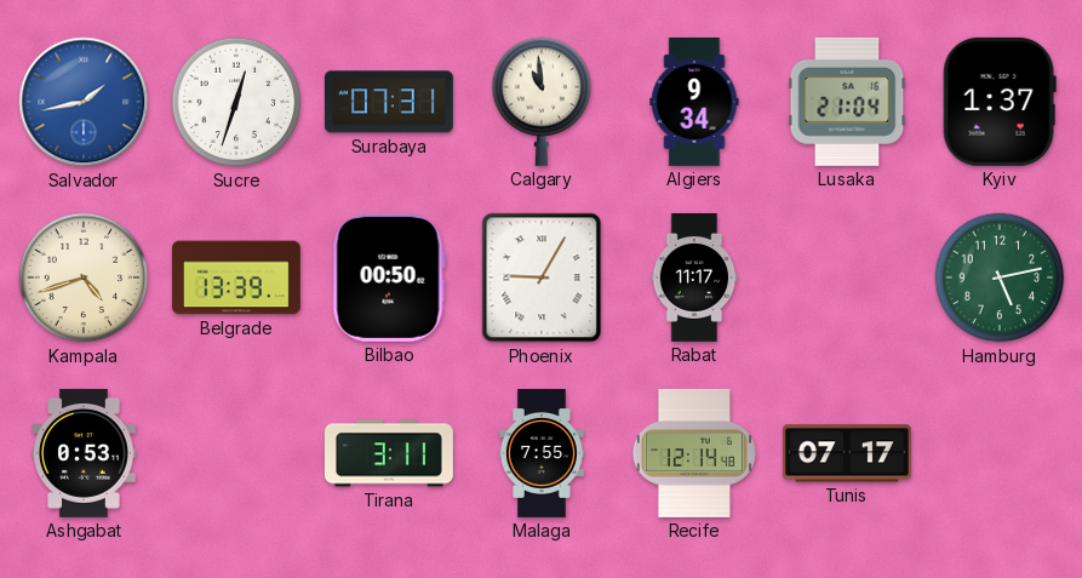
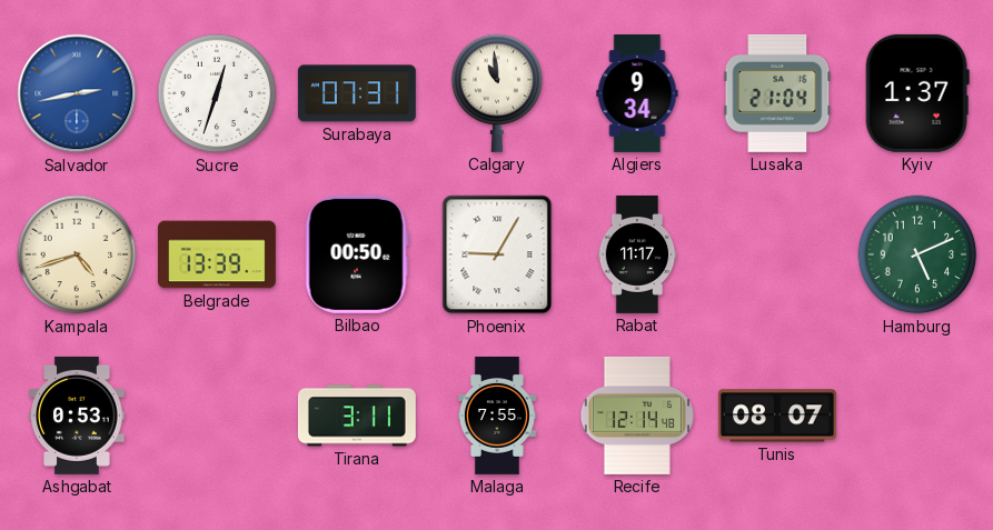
Salvador: 1:43 -> 2:43
Hamburg: 5:13 -> 5:11
Tunis: 07:17 -> 08:07
